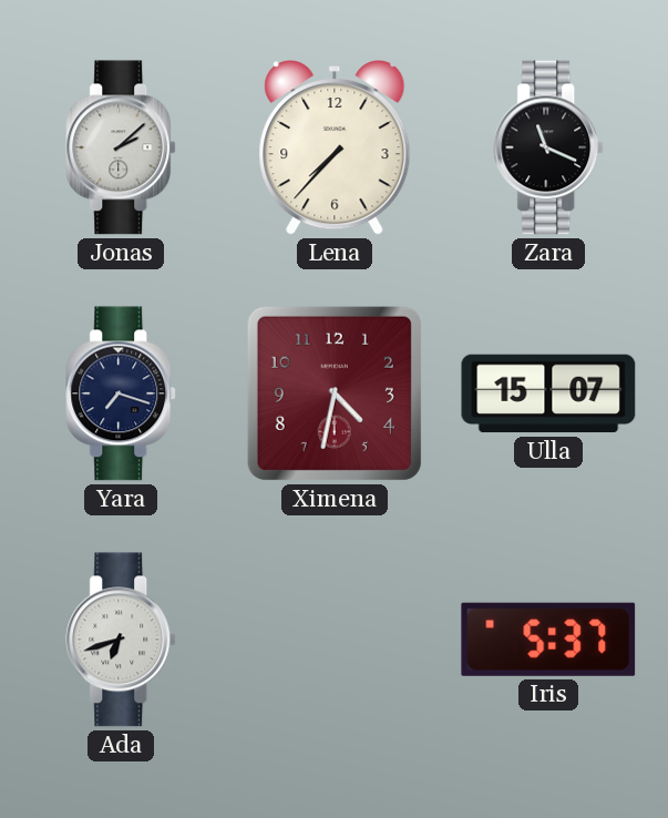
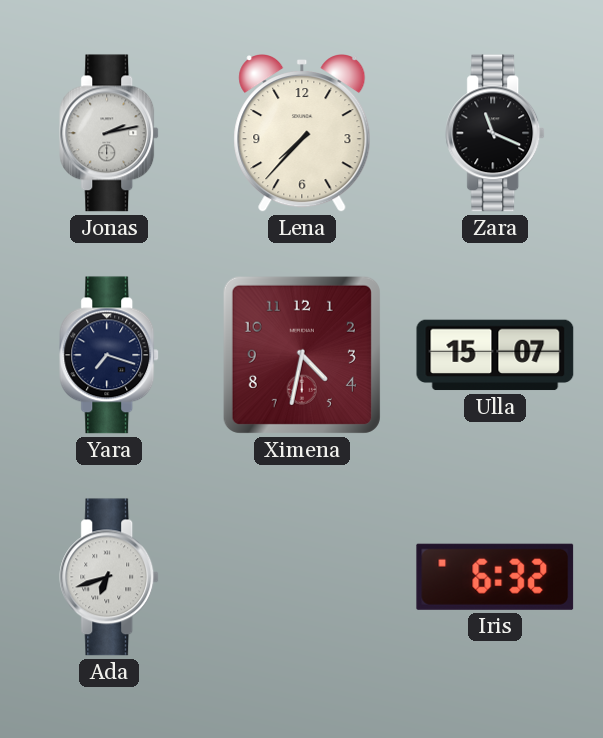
Jonas: 2:08 -> 2:13
Iris: 5:37 -> 6:32
